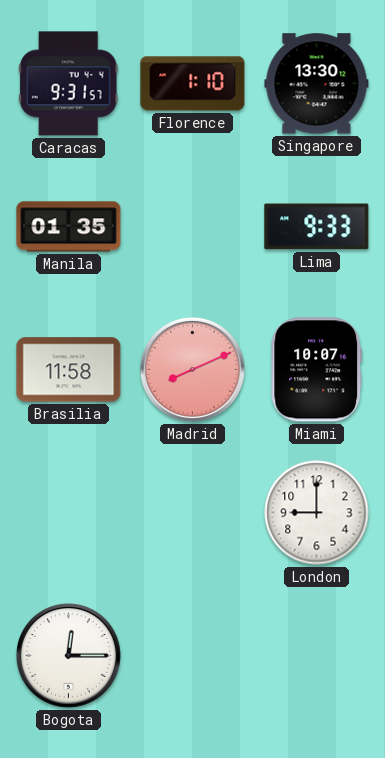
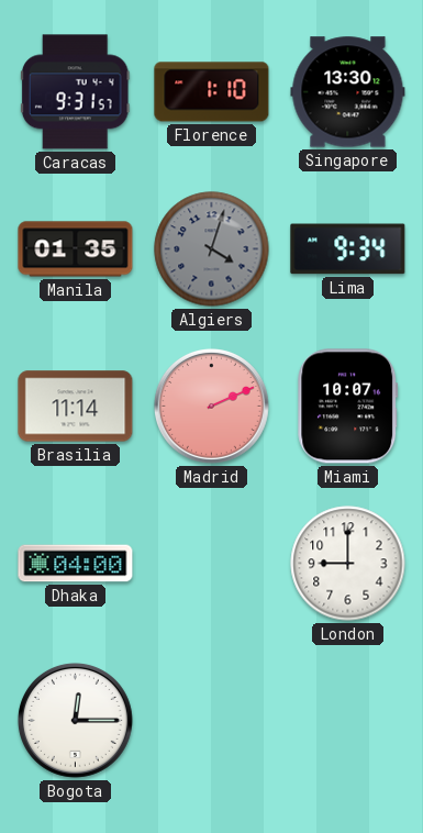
Algiers: none -> 4:03
Lima: 9:33 -> 9:34
Brasilia: 11:58 -> 11:14
Madrid: 8:11 -> 2:11
Dhaka: none -> 04:00
